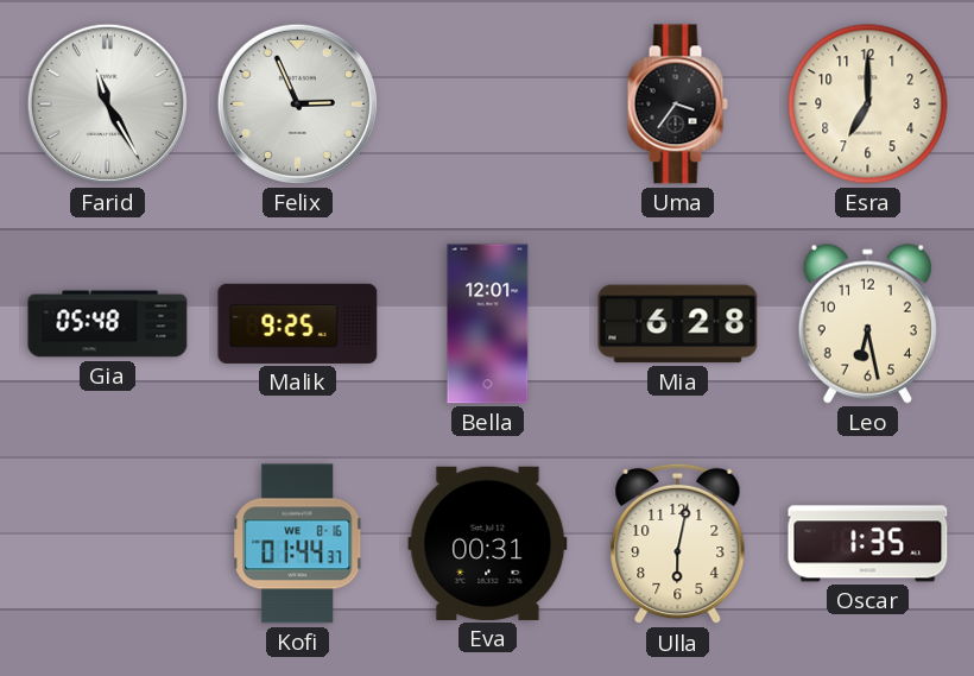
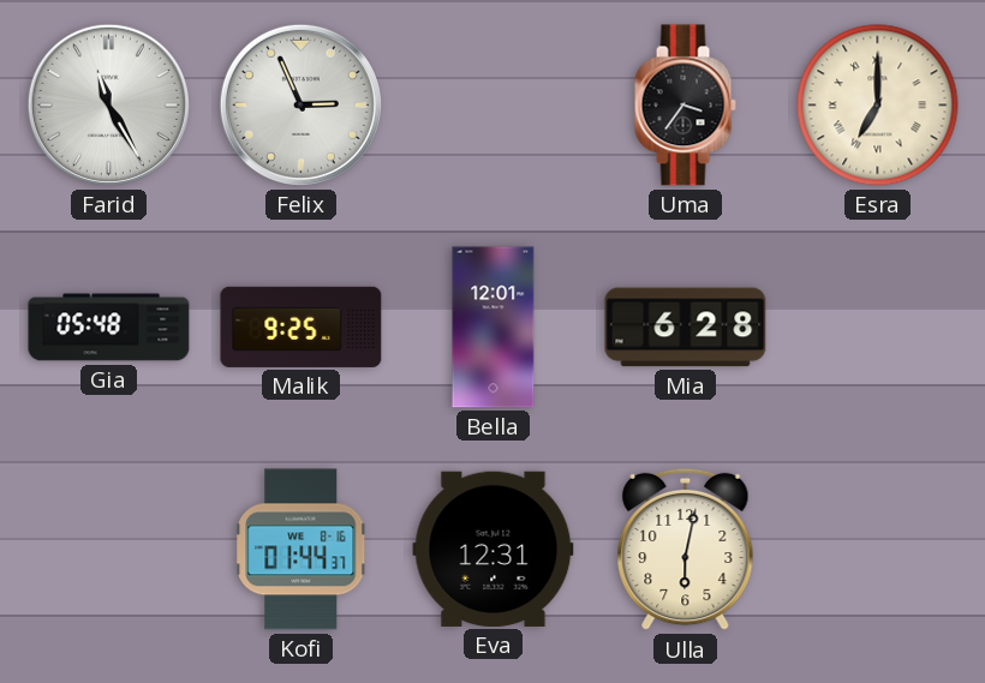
Esra numerals: Arabic -> Roman
Leo: 6:28 -> none
Eva: 00:31 -> 12:31
Oscar: 1:35 -> none
